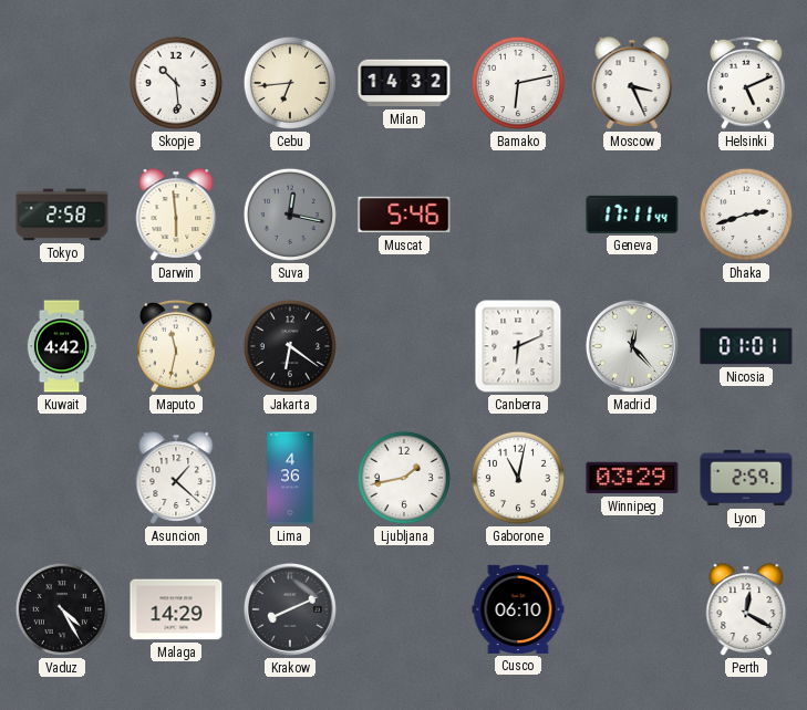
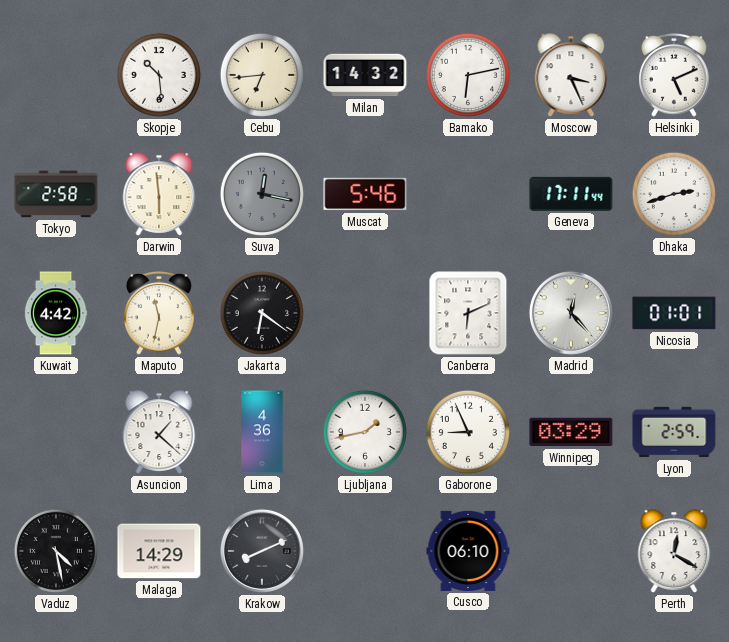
Gaborone: 11:02 -> 8:56
Vaduz: 4:25 -> 4:28
